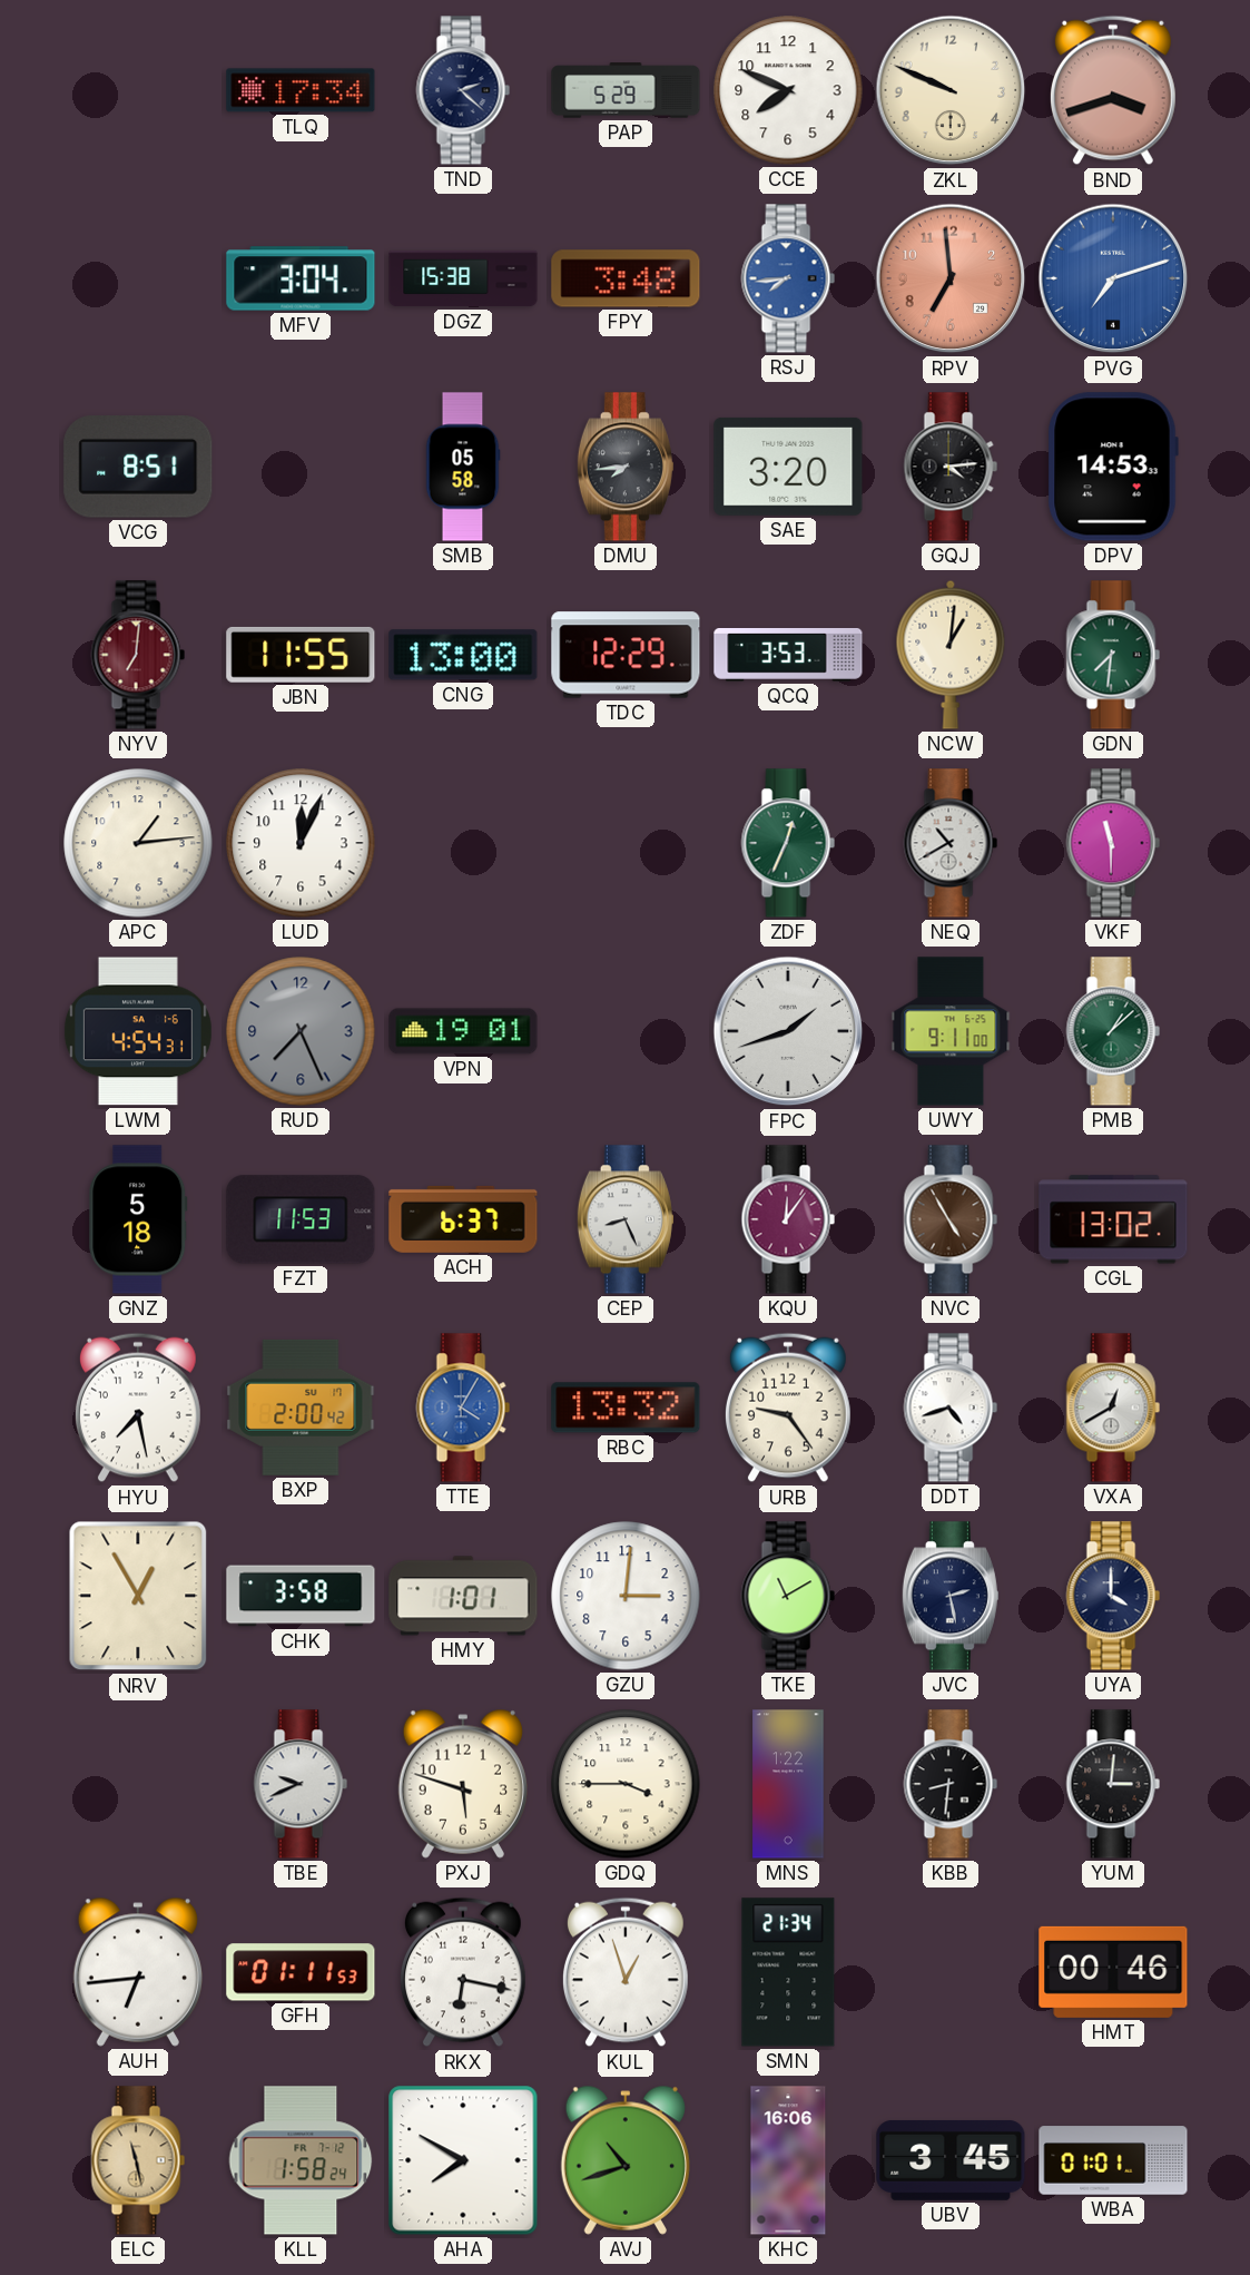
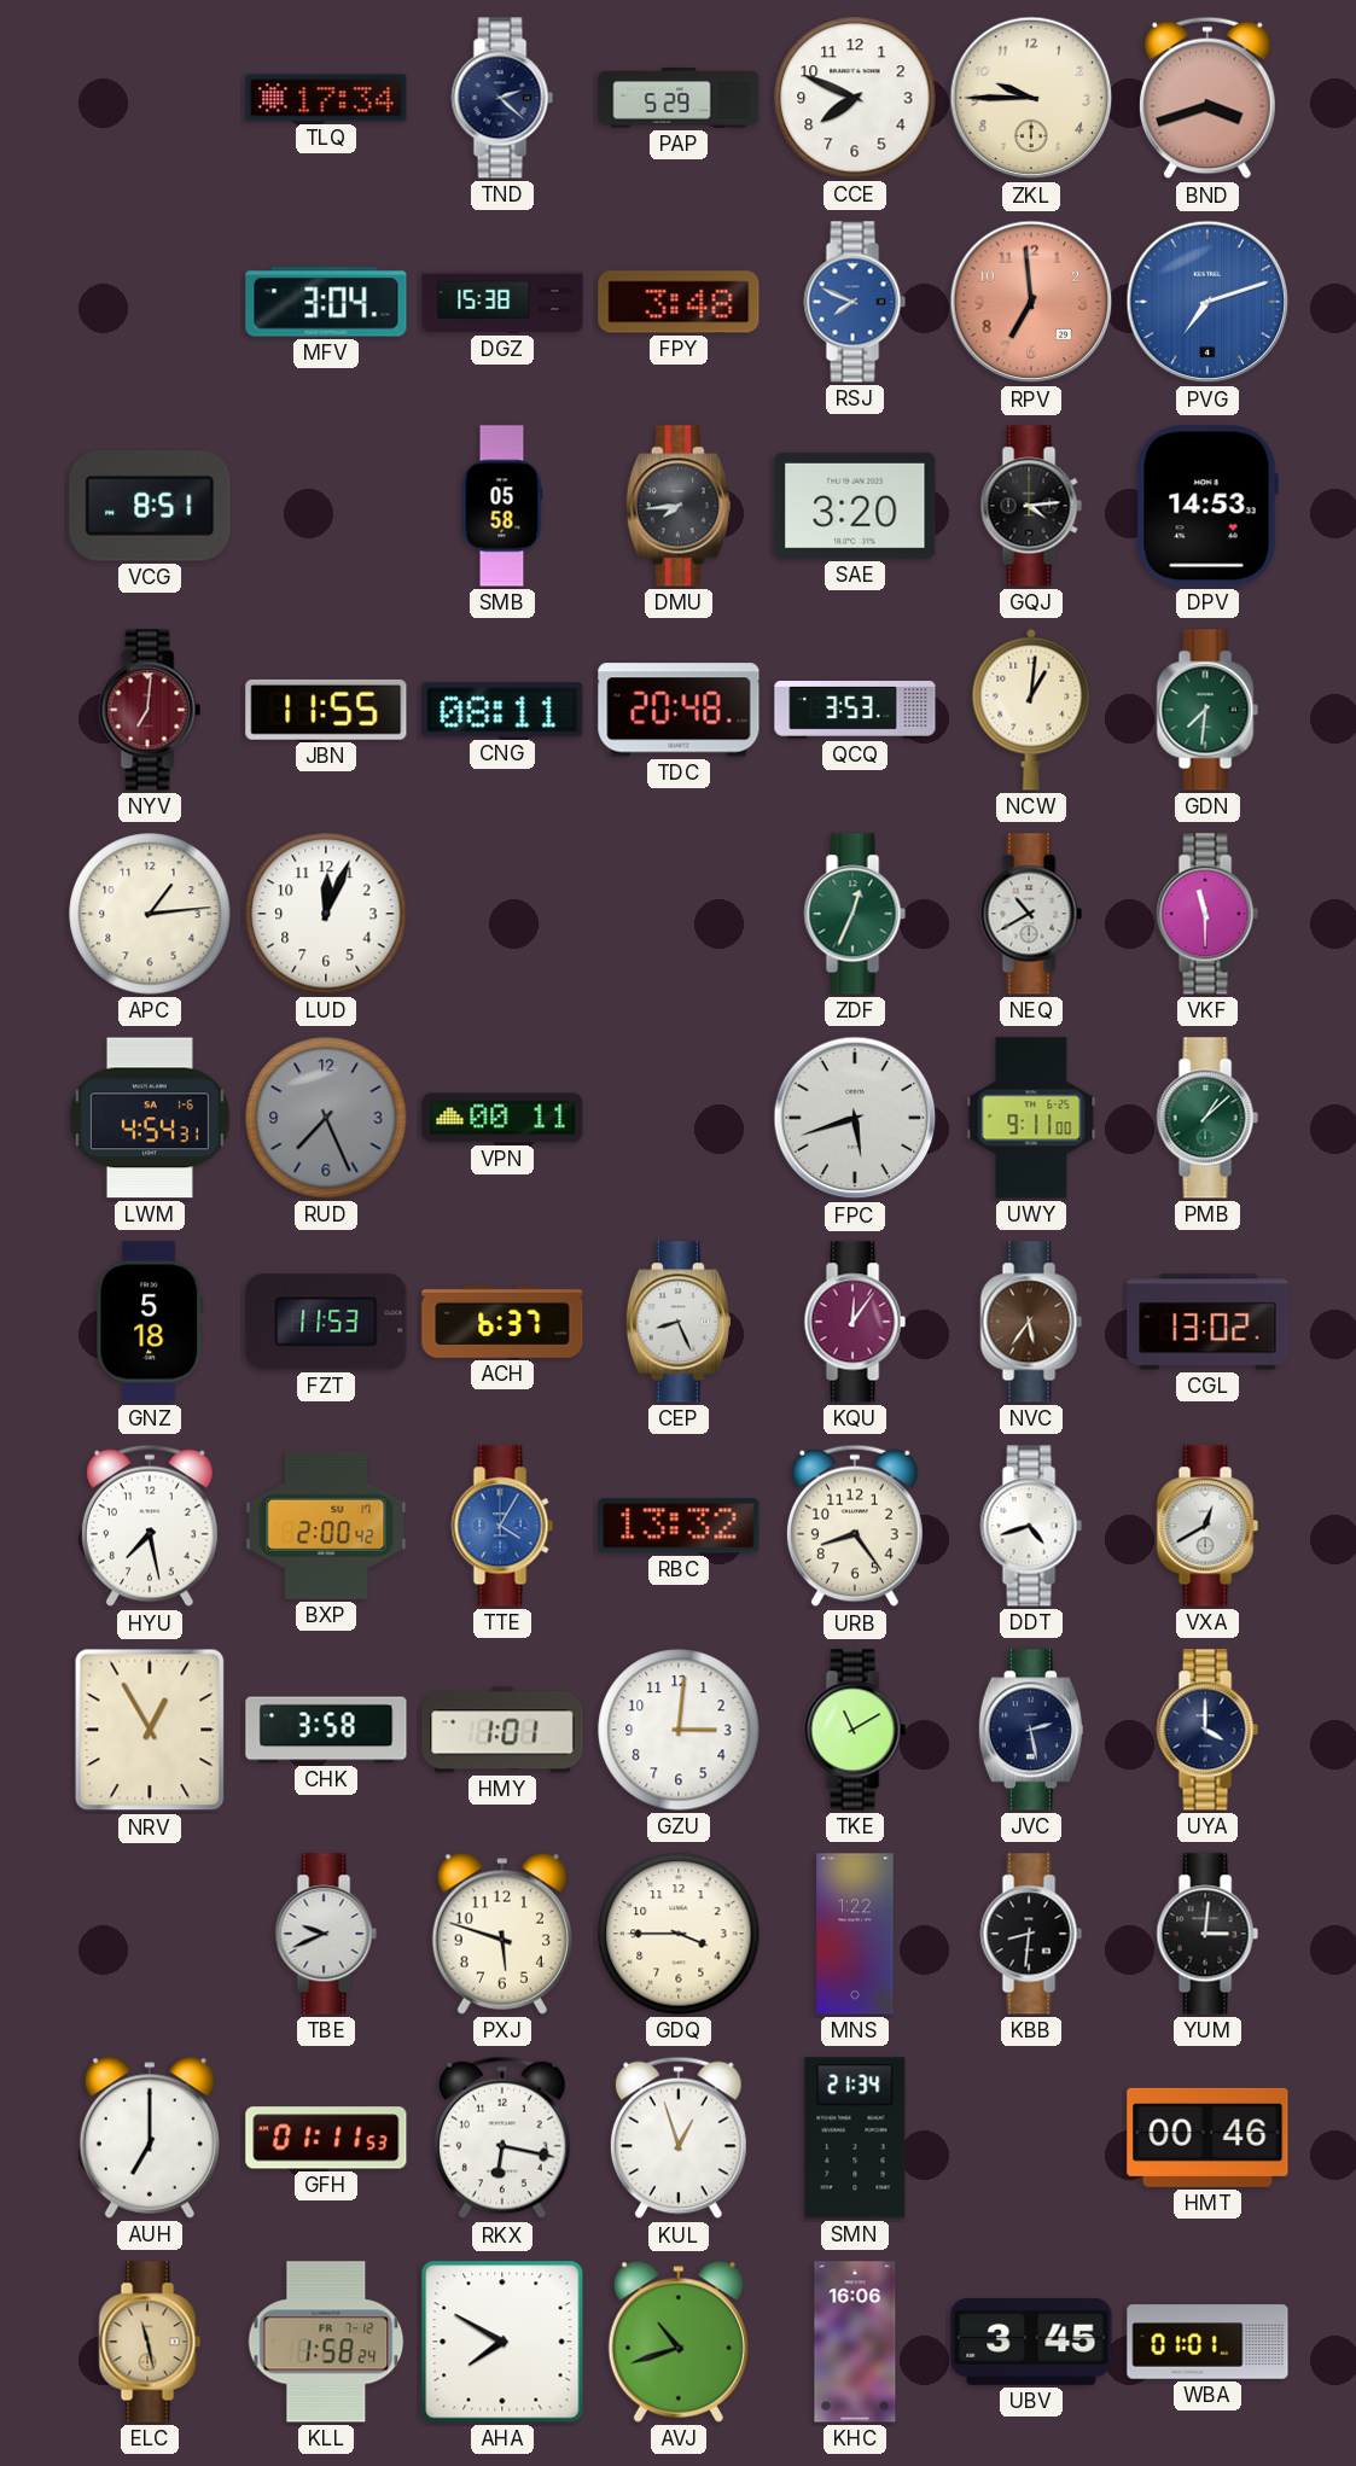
ZKL: 9:49 -> 9:45
RSJ: 7:44 -> 7:49
CNG: 13:00 -> 08:11
TDC: 12:29 -> 20:48
VPN: 19:01 -> 00:11
FPC: 1:42 -> 5:42
NVC: 4:55 -> 5:36
URB: 9:24 -> 8:24
AUH: 6:44 -> 7:00
